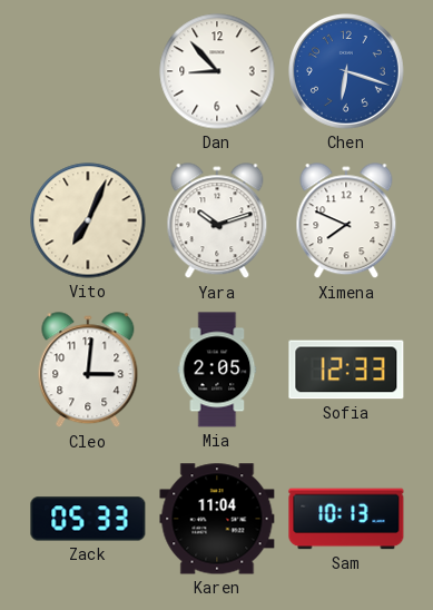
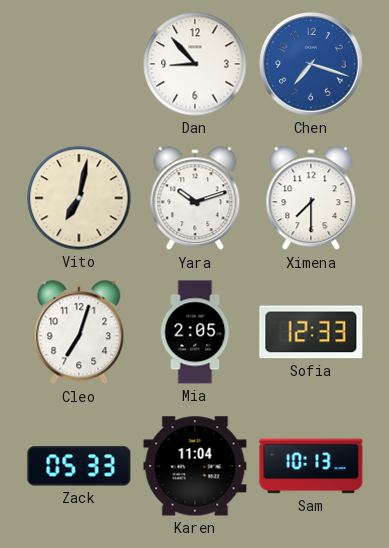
Chen: 6:18 -> 7:18
Vito: 7:04 -> 7:02
Ximena: 7:49 -> 7:30
Cleo: 3:01 -> 7:03
